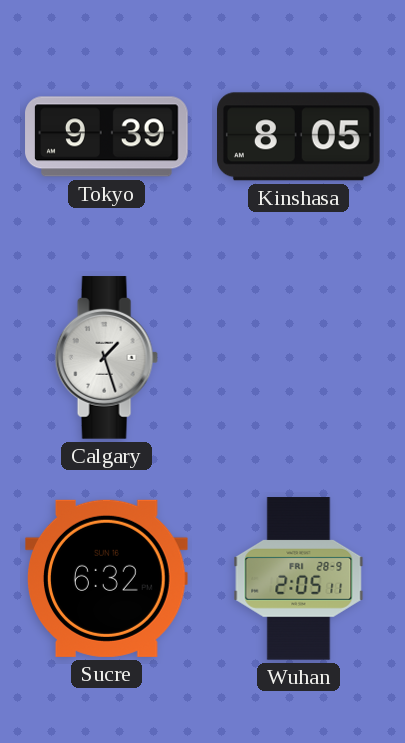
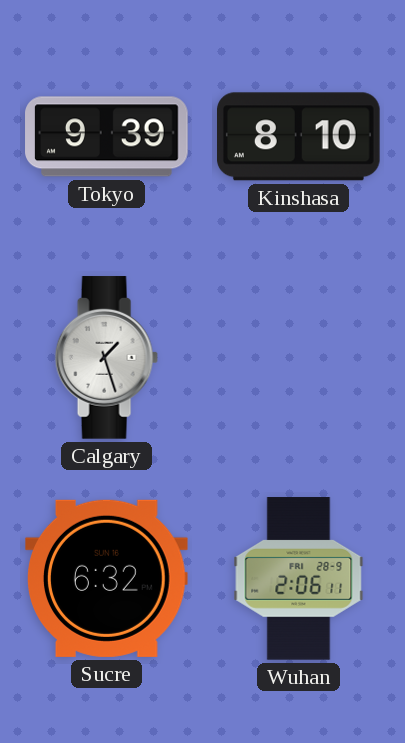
Kinshasa: 8:05 -> 8:10
Wuhan: 2:05 -> 2:06
